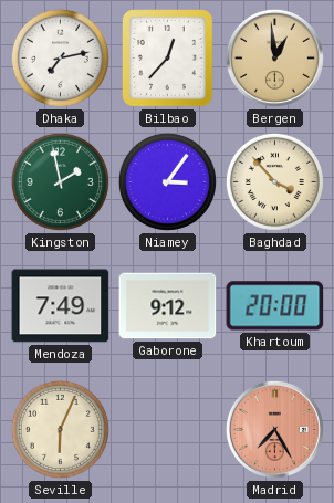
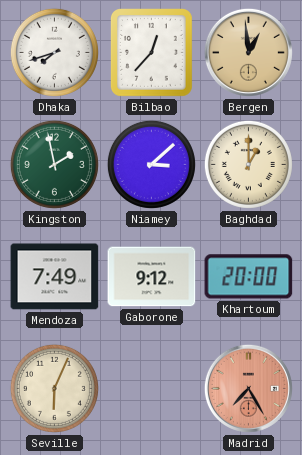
Dhaka: 7:13 -> 7:42
Niamey: 3:06 -> 3:08
Baghdad: 3:53 -> 1:00
